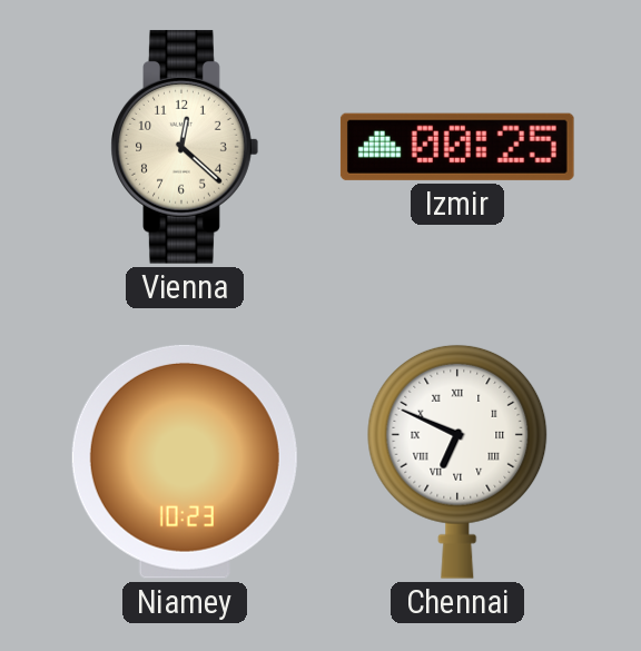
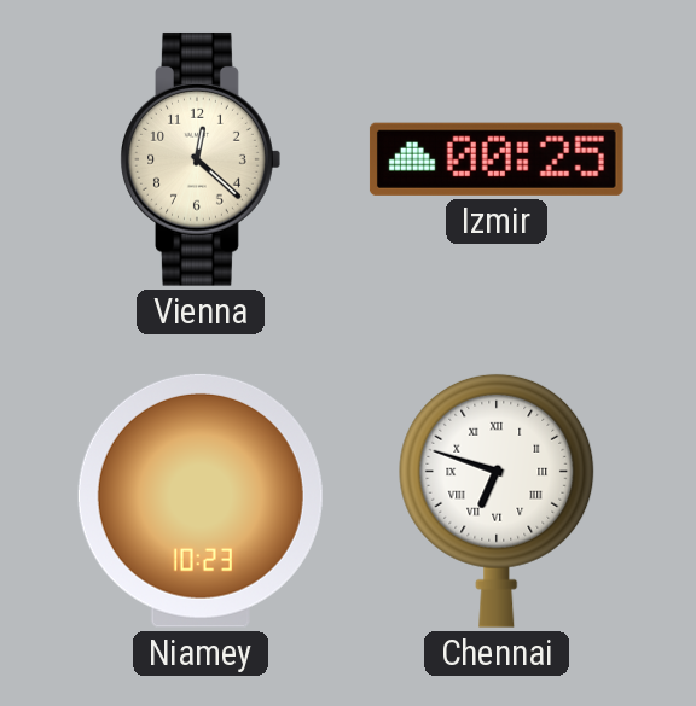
Chennai: 6:49 -> 6:48
